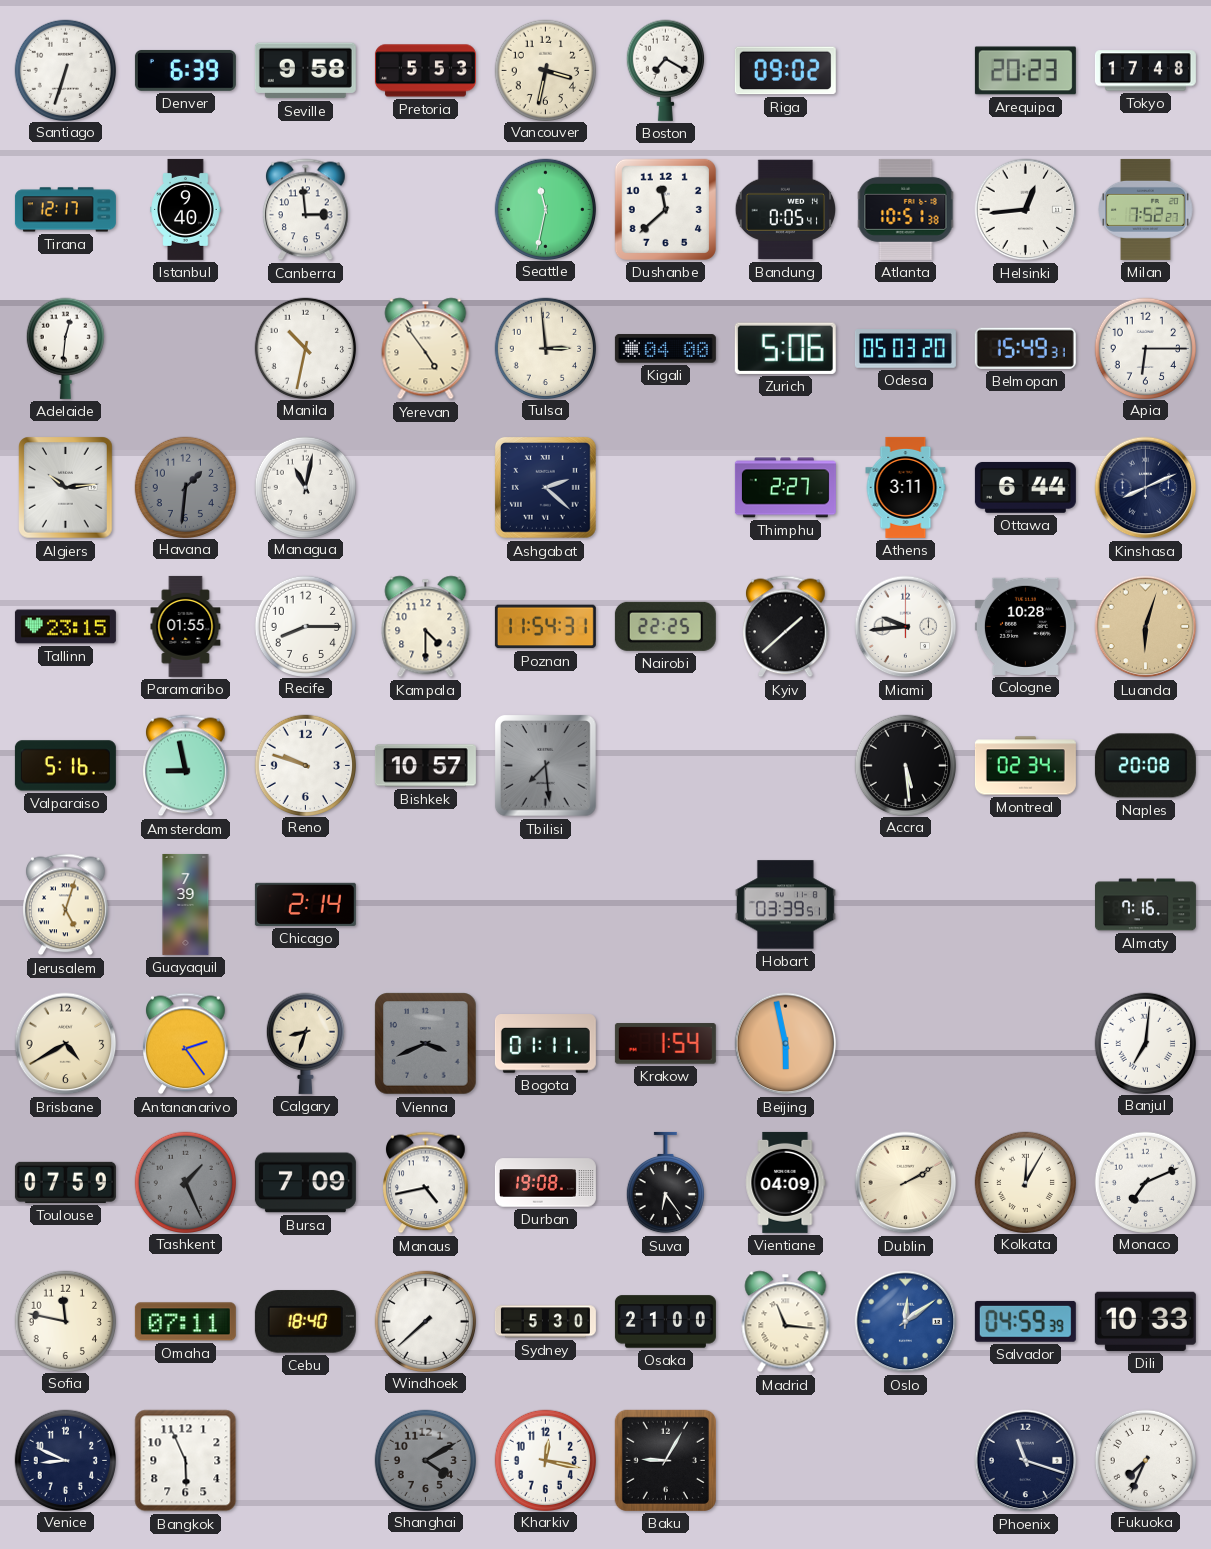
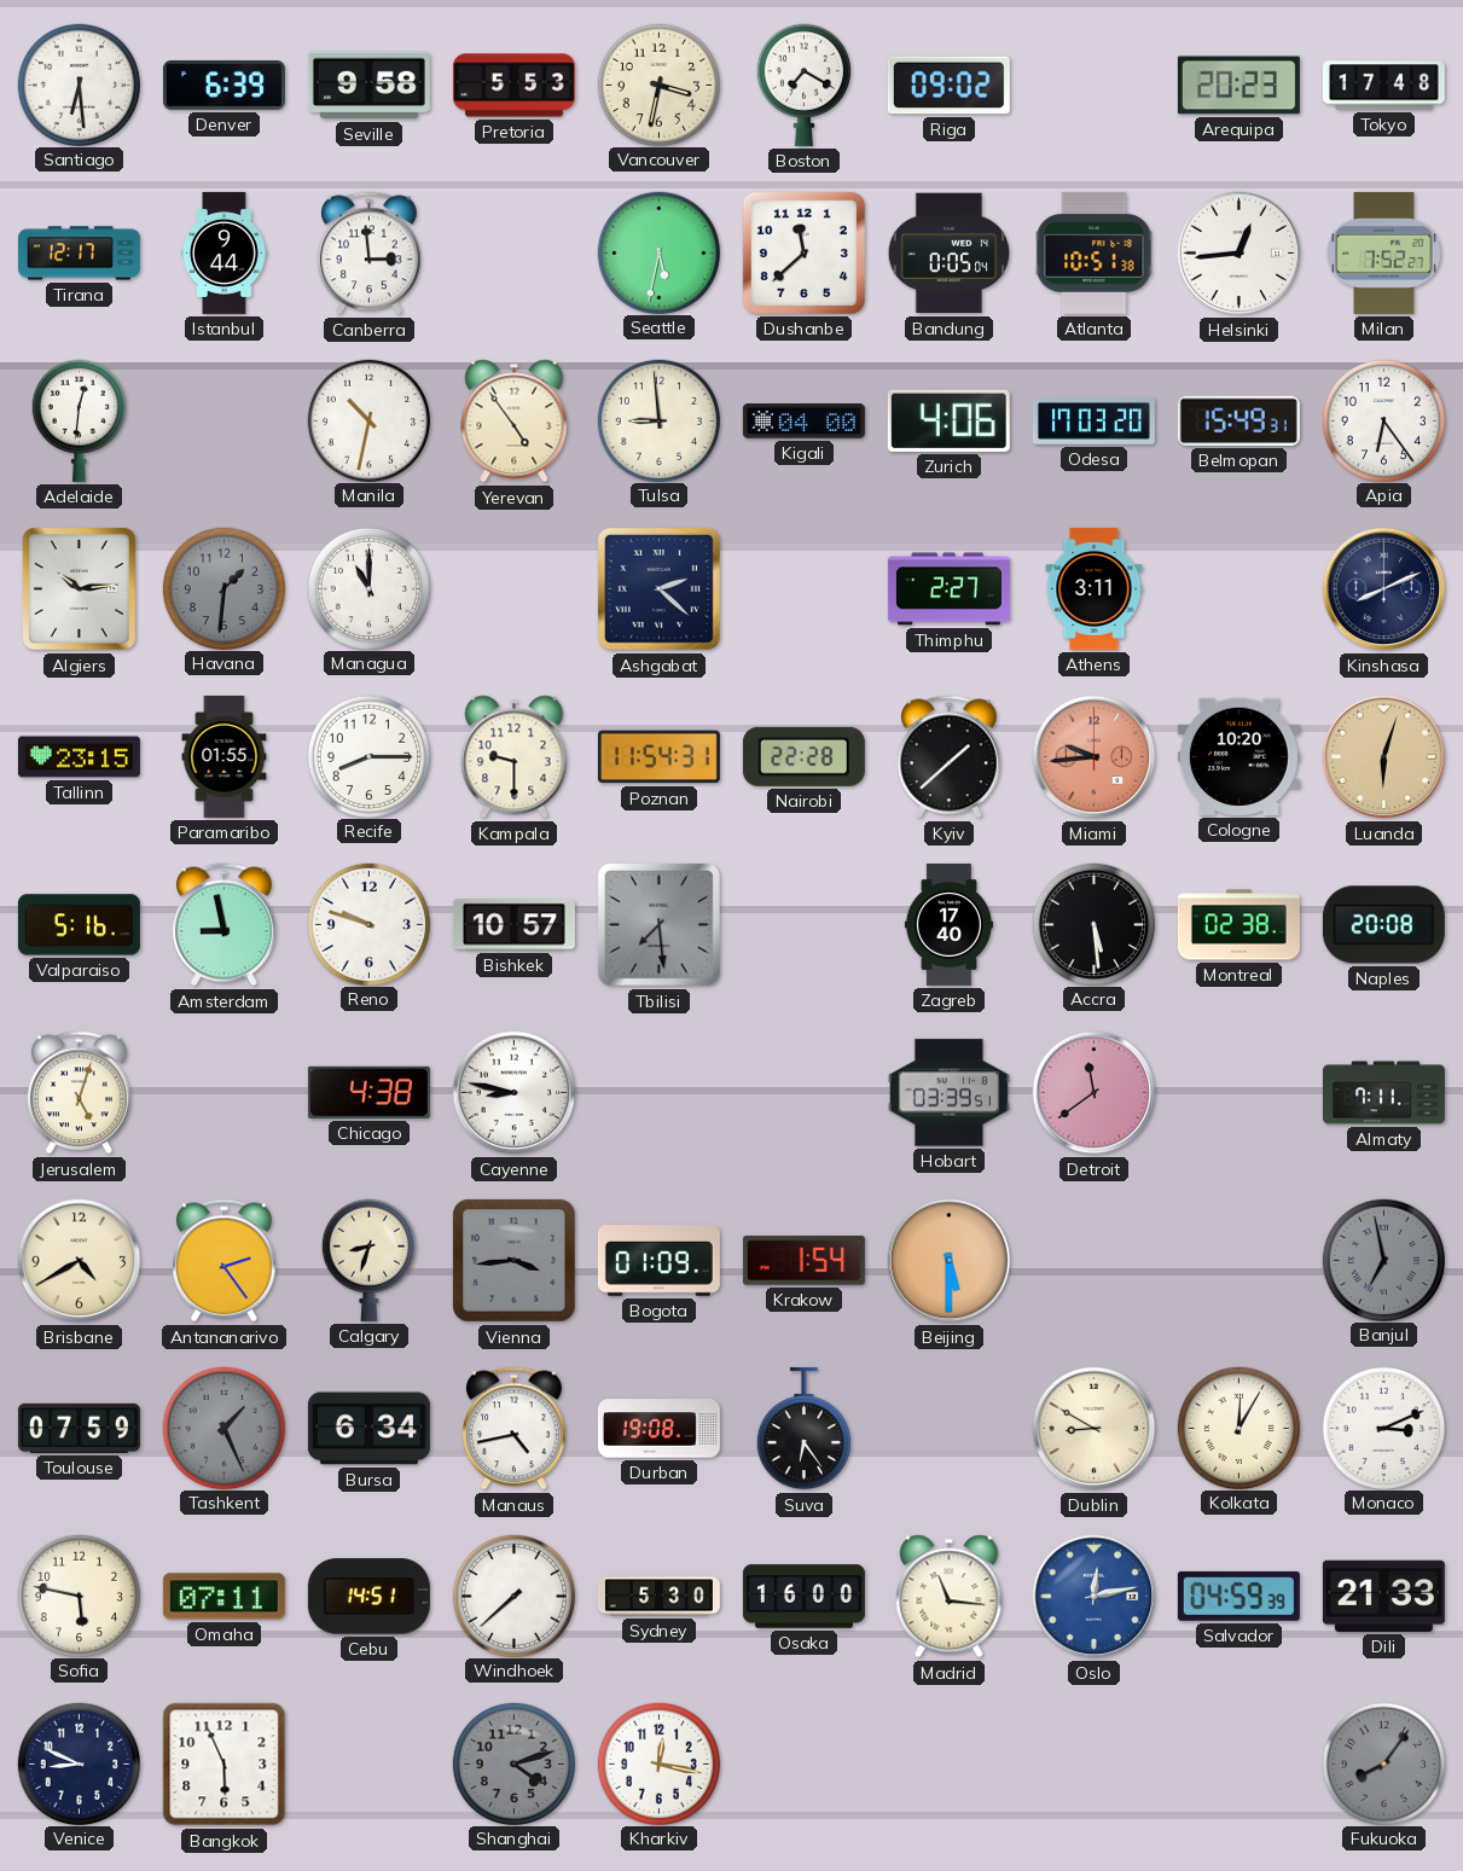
Santiago: 6:33 -> 6:29
Istanbul: 9:40 -> 9:44
Seattle: 11:32 -> 5:32
Bandung: 0:05:41 -> 0:05:04
Tulsa: 2:59 -> 8:59
Zurich: 5:06 -> 4:06
Odesa: 05:03 -> 17:03
Apia: 6:15 -> 6:24
Managua: 11:02 -> 11:00
Ottawa: 6:44 -> none
Kampala: 4:30 -> 9:30
Nairobi: 22:25 -> 22:28
Miami dial: white -> salmon
Cologne: 10:28 -> 10:20
Zagreb: none -> 17:40
Montreal: 02:34 -> 02:38
Guayaquil: 7:39 -> none
Chicago: 2:14 -> 4:38
Cayenne: none -> 8:47
Detroit: none -> 11:39
Almaty: 7:16 -> 7:11
Vienna: 3:41 -> 3:44
Bogota: 01:11 -> 01:09
Beijing: 5:58 -> 5:30
Banjul: 7:01 -> 6:58
Banjul dial: white -> grey
Bursa: 7:09 -> 6:34
Vientiane: 04:09 -> none
Dublin: 2:10 -> 8:50
Monaco: 7:11 -> 3:11
Sofia: 11:47 -> 5:47
Cebu: 18:40 -> 14:51
Osaka: 21:00 -> 16:00
Oslo: 12:09 -> 12:13
Dili: 10:33 -> 21:33
Shanghai: 4:10 -> 4:12
Baku: 9:05 -> none
Phoenix: 11:18 -> none
Fukuoka: 7:34 -> 8:06
Fukuoka dial: white -> grey
